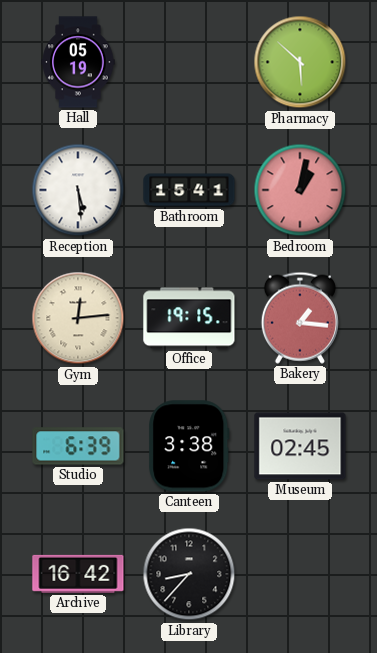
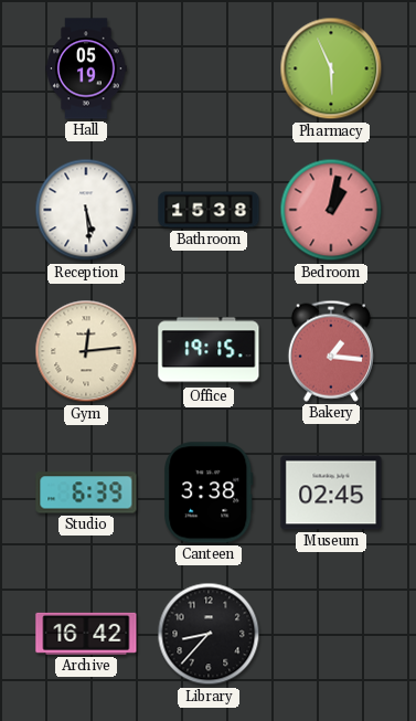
Pharmacy: 5:52 -> 5:56
Bathroom: 15:41 -> 15:38
